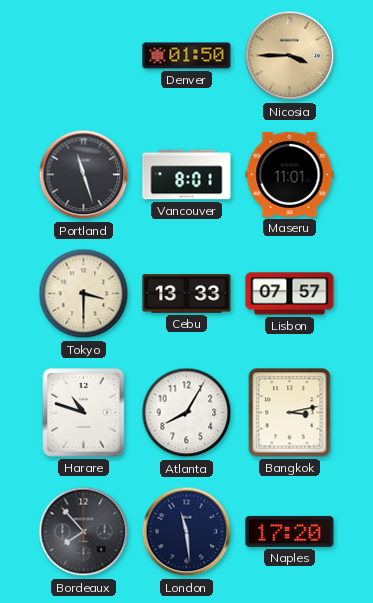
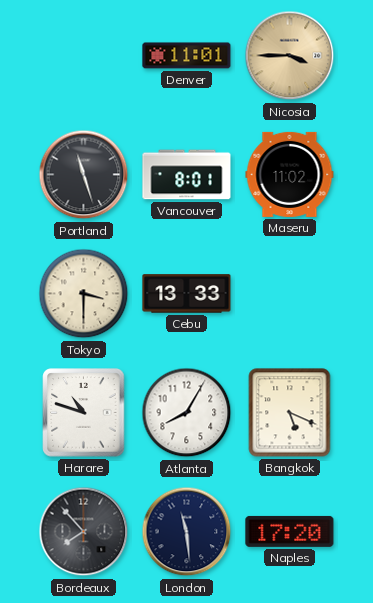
Denver: 01:50 -> 11:01
Maseru: 11:01 -> 11:02
Lisbon: 07:57 -> none
Bangkok: 3:13 -> 5:19
